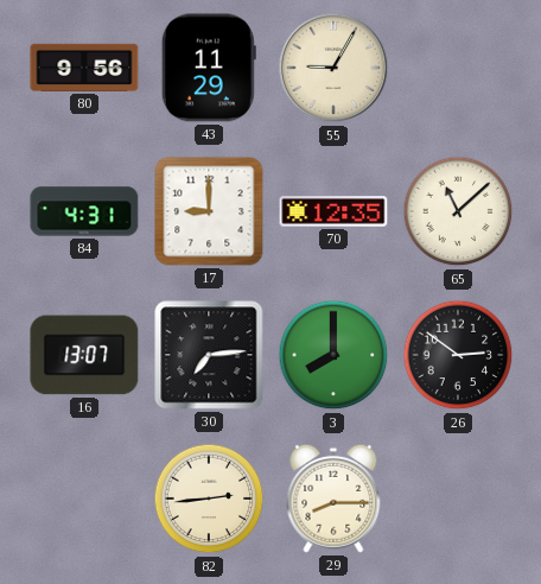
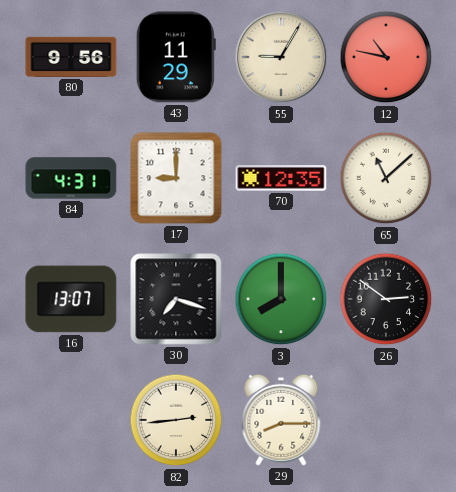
12: none -> 10:47
30: 7:14 -> 7:18
